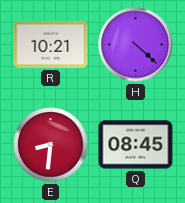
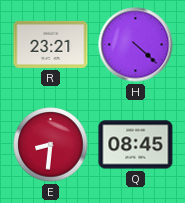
R: 10:21 -> 23:21
